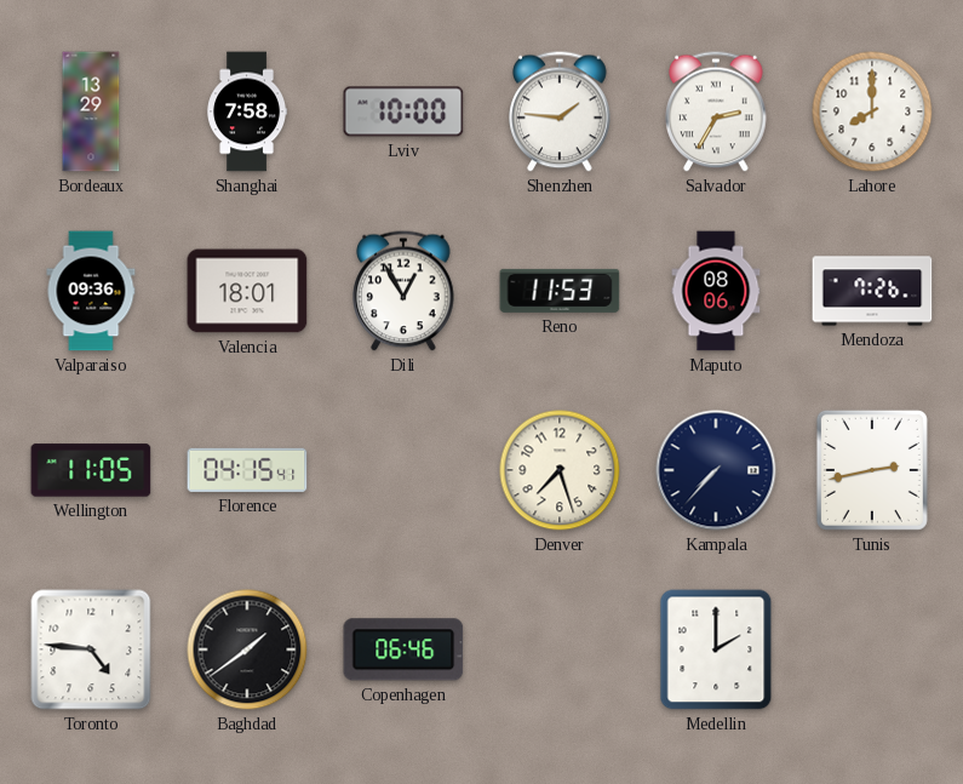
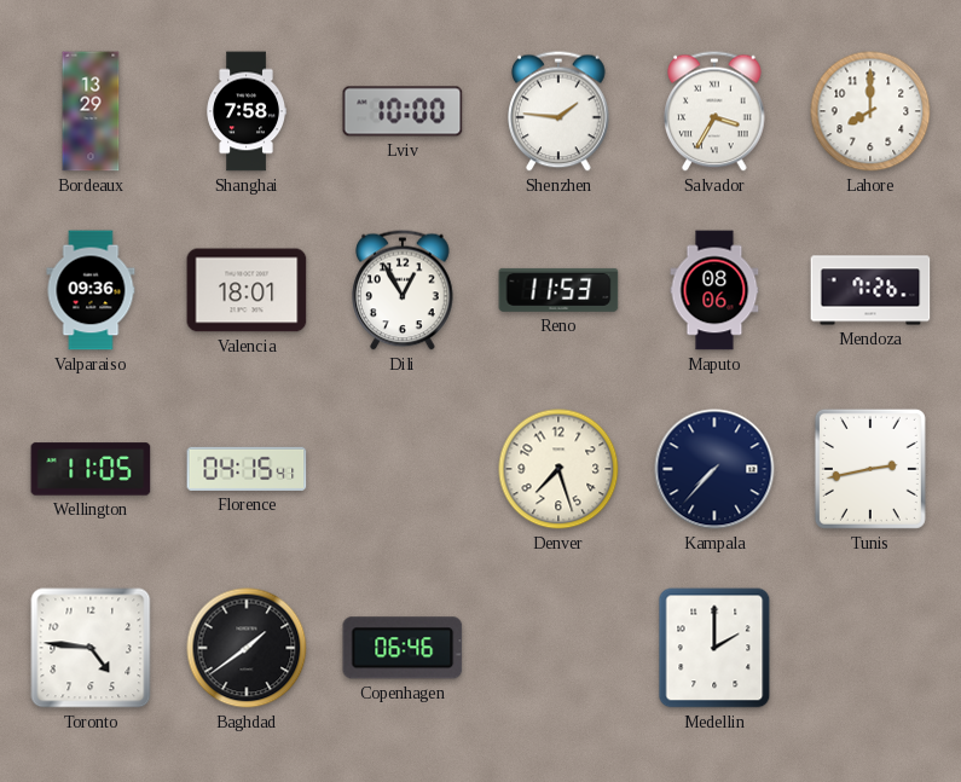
Salvador: 2:35 -> 3:35
